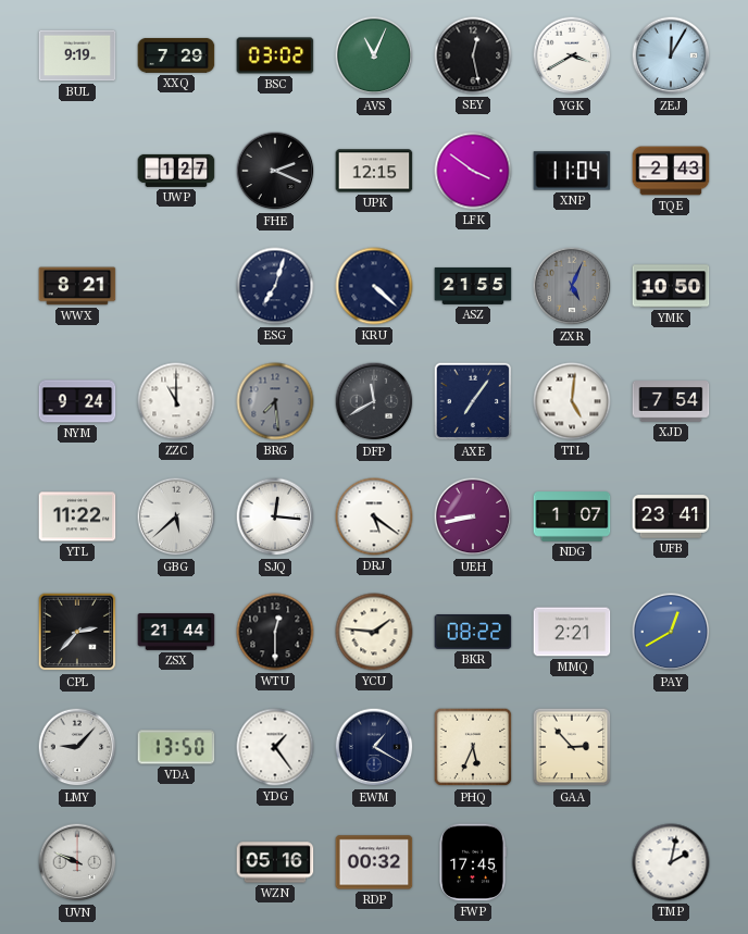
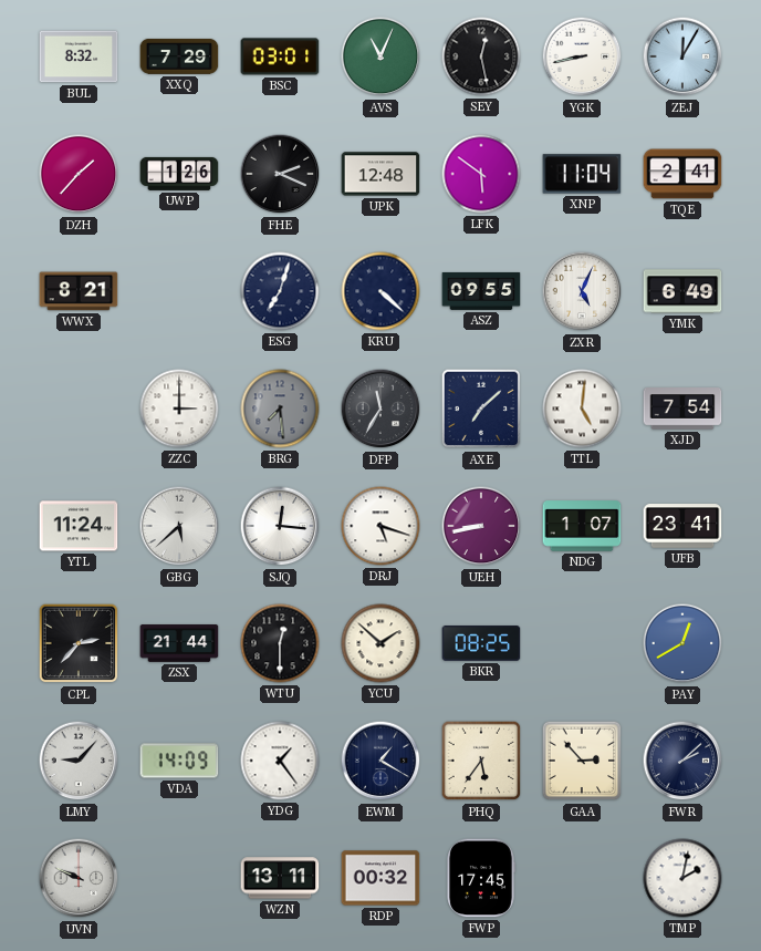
BUL: 9:19 -> 8:32
BSC: 03:02 -> 03:01
YGK: 3:40 -> 8:43
DZH: none -> 1:37
UWP: 1:27 -> 1:26
UPK: 12:15 -> 12:48
LFK: 3:51 -> 5:51
TQE: 2:43 -> 2:41
ASZ: 21:55 -> 09:55
ZXR dial: grey -> white
YMK: 10:50 -> 6:49
NYM: 9:24 -> none
ZZC: 11:00 -> 3:00
DFP: 11:40 -> 11:35
AXE: 7:06 -> 7:08
YTL: 11:22 -> 11:24
DRJ: 5:21 -> 5:18
YCU: 1:46 -> 1:52
BKR: 08:22 -> 08:25
MMQ: 2:21 -> none
VDA: 13:50 -> 14:09
PHQ: 5:34 -> 5:36
FWR: none -> 2:08
WZN: 05:16 -> 13:11
